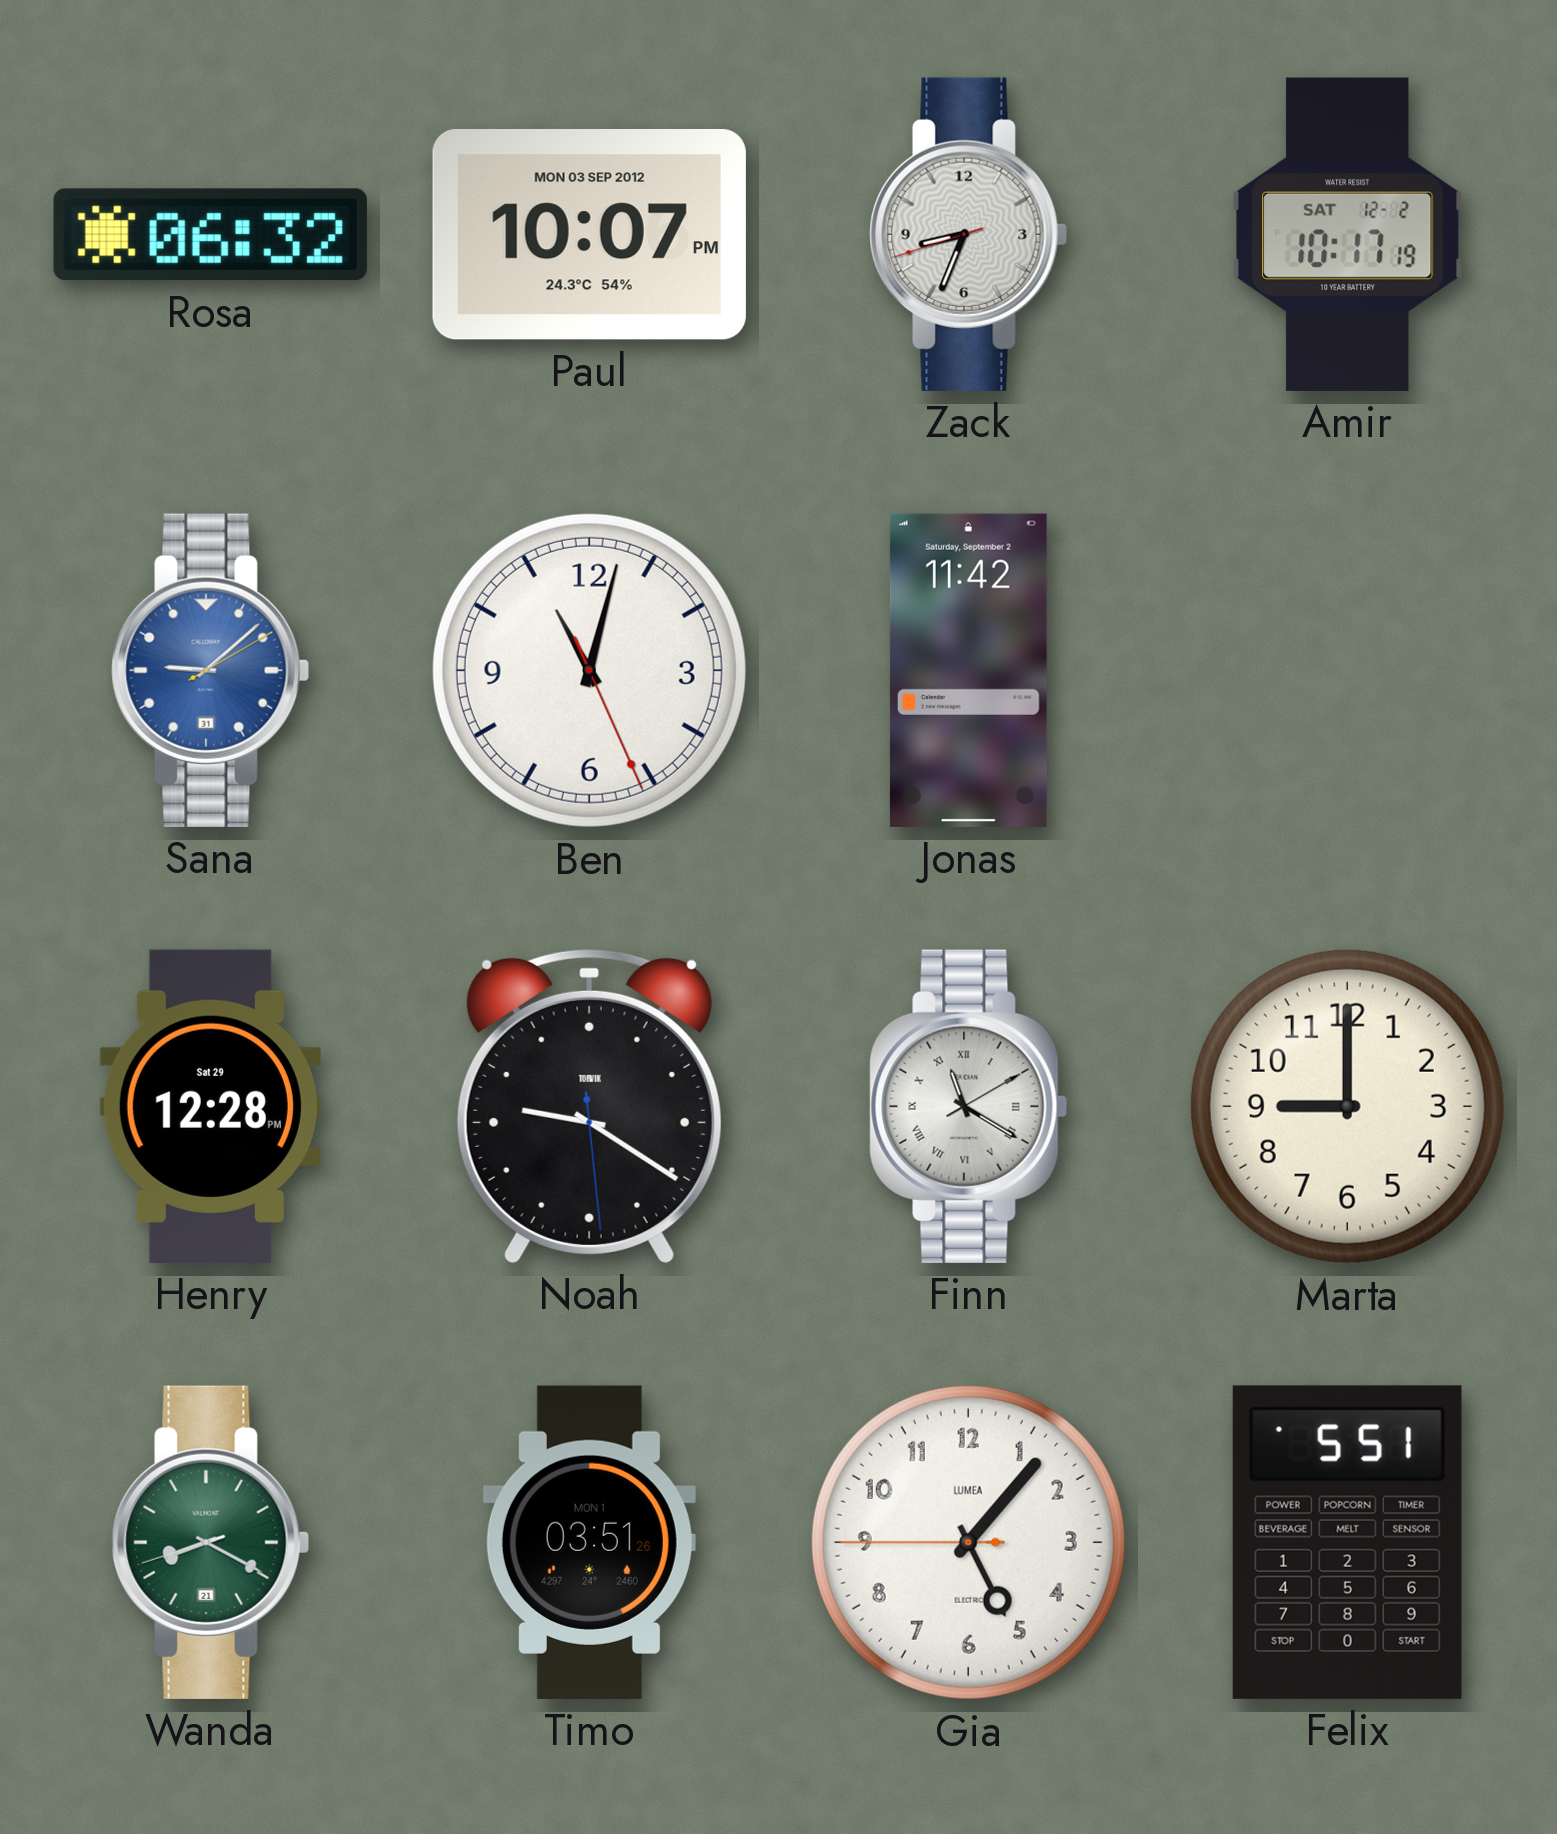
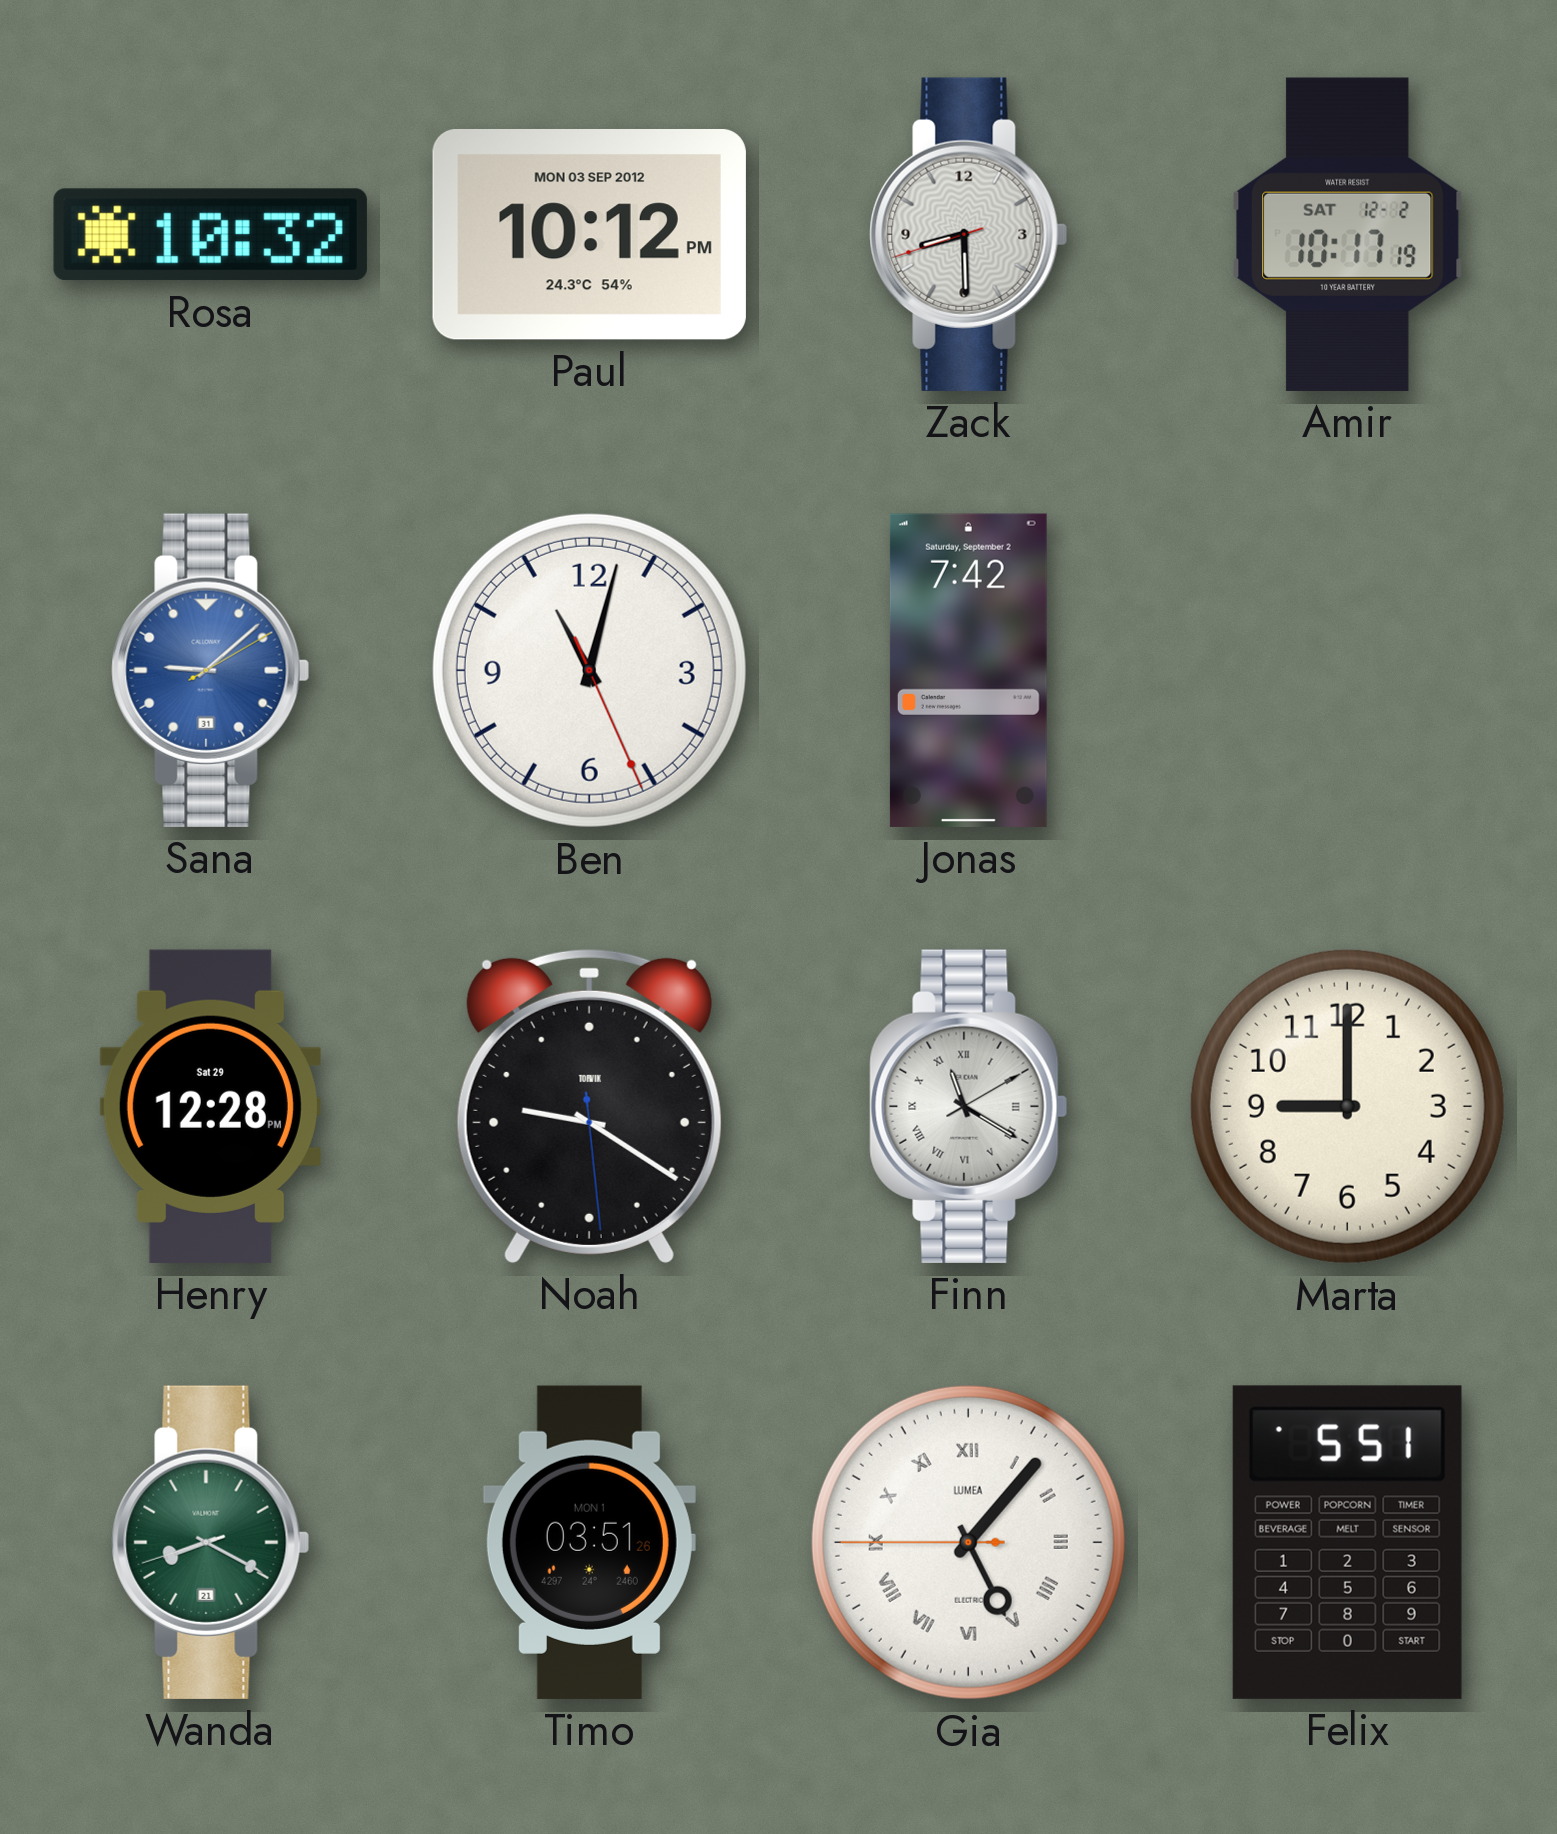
Rosa: 06:32 -> 10:32
Paul: 10:07 -> 10:12
Zack: 8:33 -> 8:29
Jonas: 11:42 -> 7:42
Gia numerals: Arabic -> Roman
